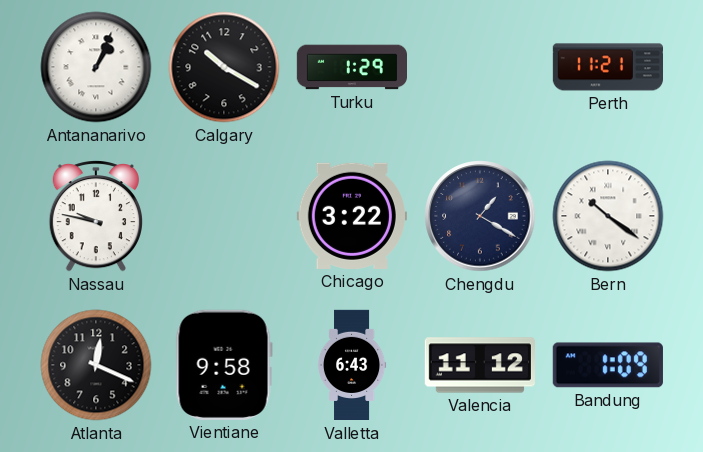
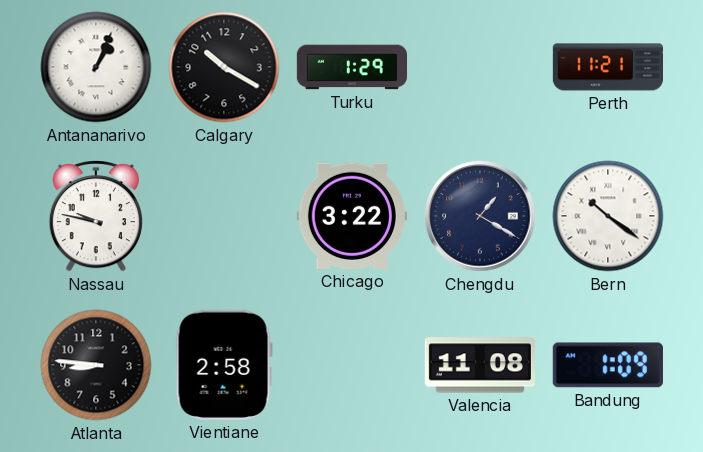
Atlanta: 12:19 -> 8:46
Vientiane: 9:58 -> 2:58
Valletta: 6:43 -> none
Valencia: 11:12 -> 11:08
